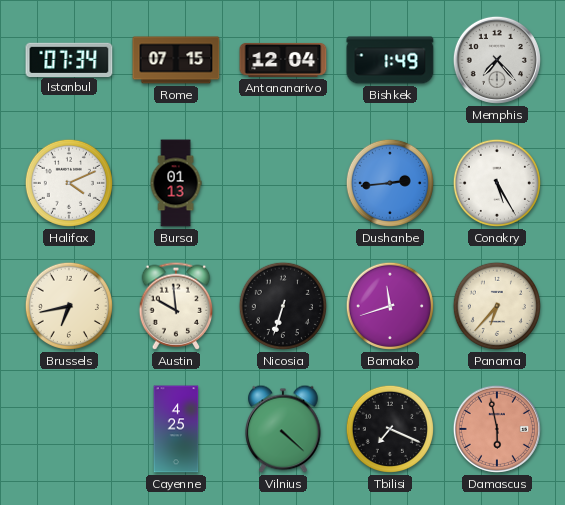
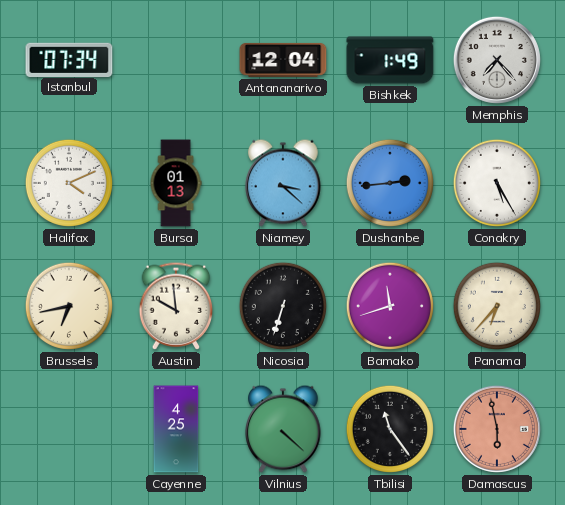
Rome: 07:15 -> none
Niamey: none -> 3:22
Tbilisi: 7:19 -> 11:24
